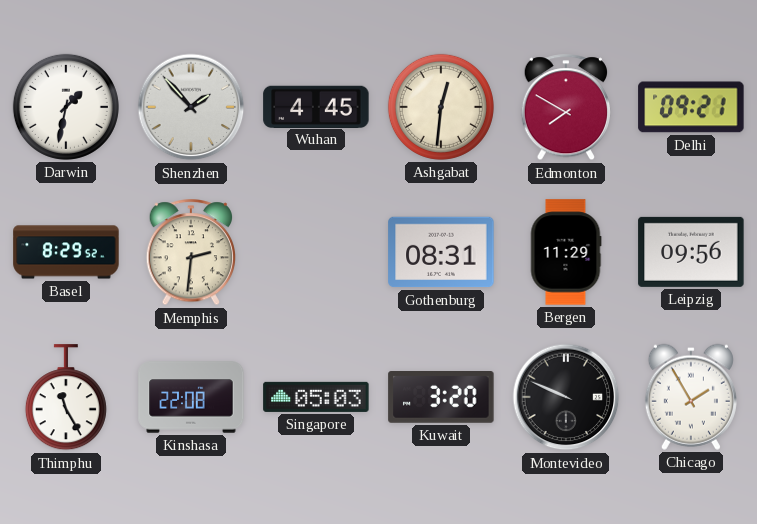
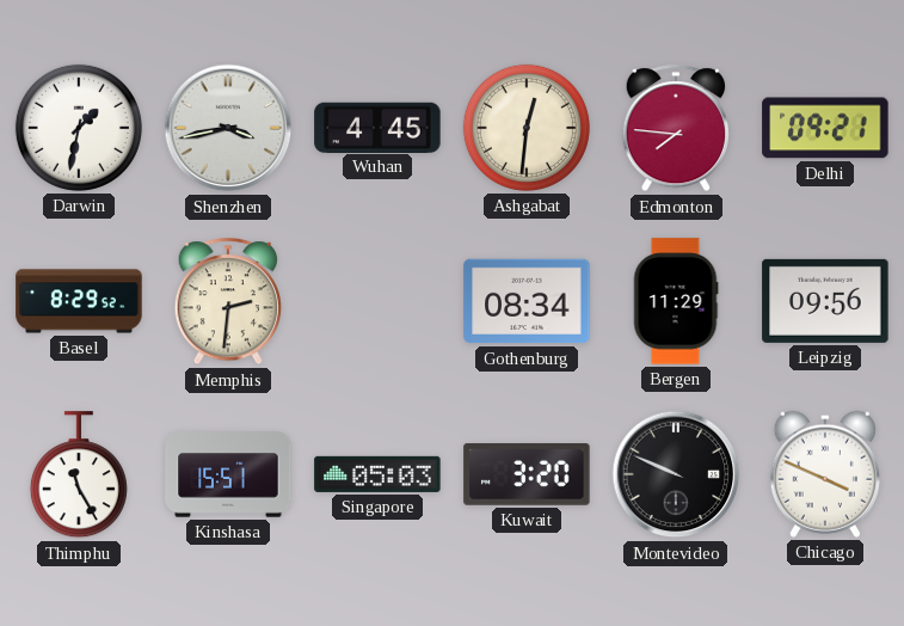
Shenzhen: 1:53 -> 3:43
Edmonton: 7:50 -> 7:46
Gothenburg: 08:31 -> 08:34
Kinshasa: 22:08 -> 15:51
Chicago: 1:55 -> 3:49
